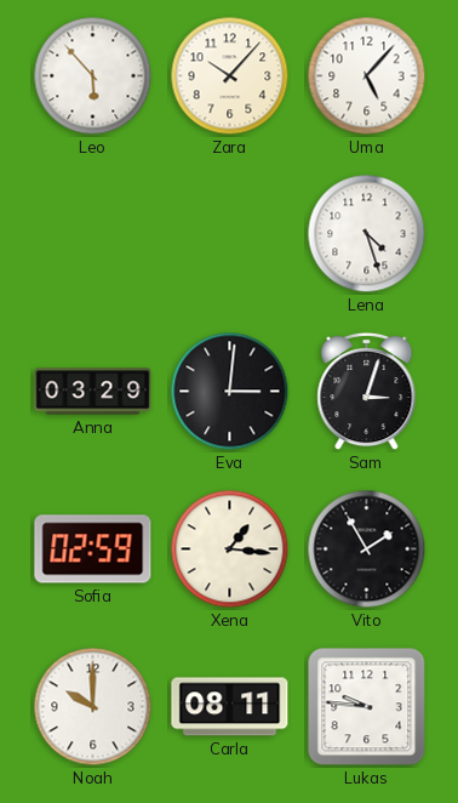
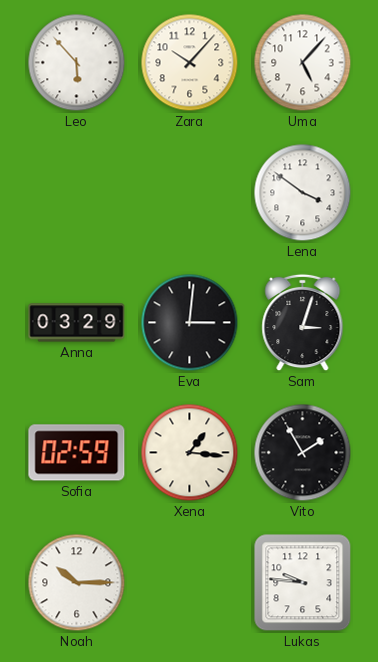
Lena: 4:27 -> 3:51
Noah: 10:00 -> 10:15
Carla: 08:11 -> none
